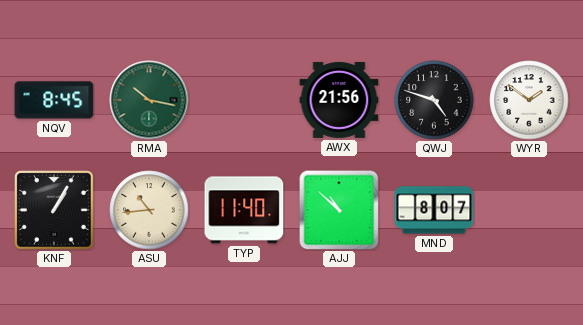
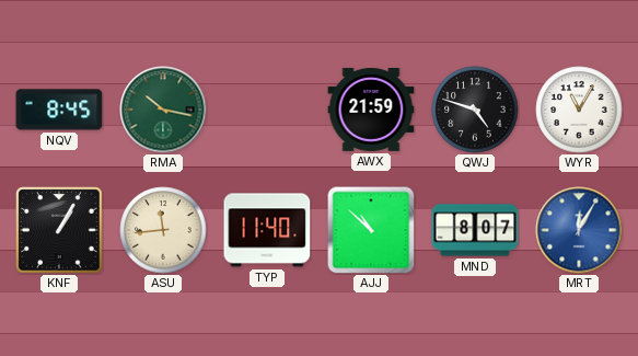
AWX: 21:56 -> 21:59
WYR: 1:51 -> 11:05
ASU: 10:44 -> 11:44
MRT: none -> 12:05
